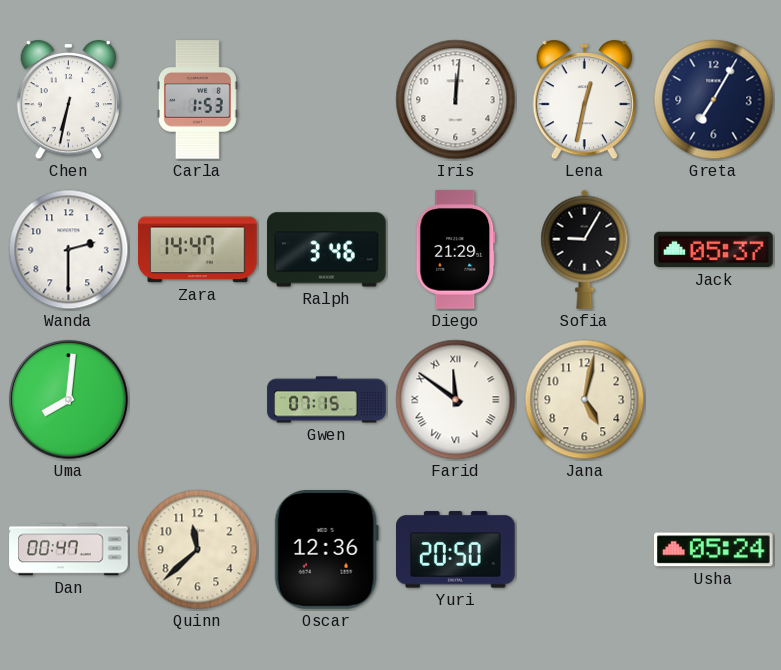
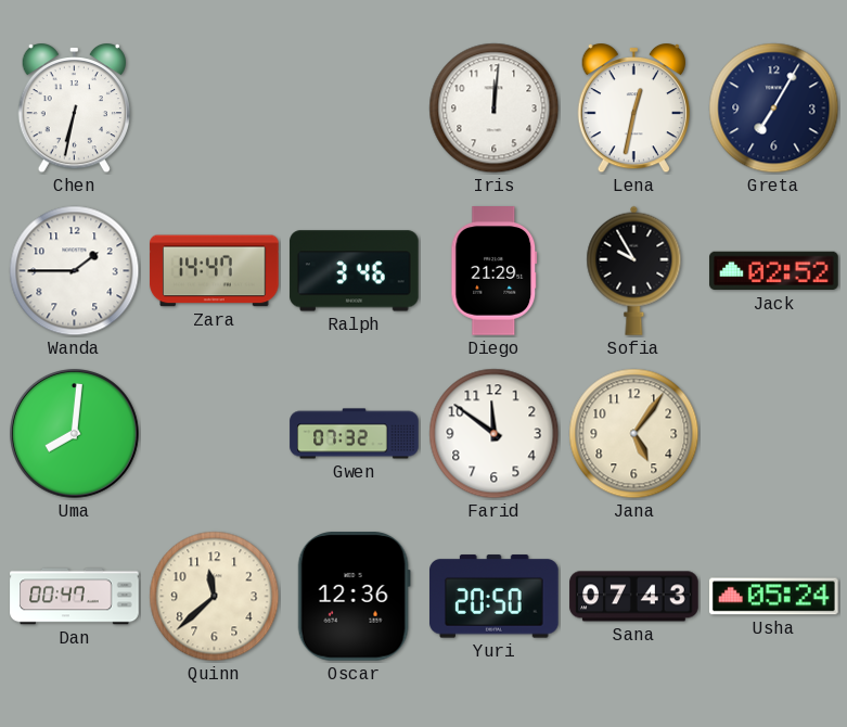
Carla: 1:53 -> none
Wanda: 2:30 -> 1:45
Sofia: 9:05 -> 9:55
Jack: 05:37 -> 02:52
Gwen: 07:15 -> 07:32
Farid numerals: Roman -> Arabic
Jana: 5:02 -> 5:06
Sana: none -> 07:43
